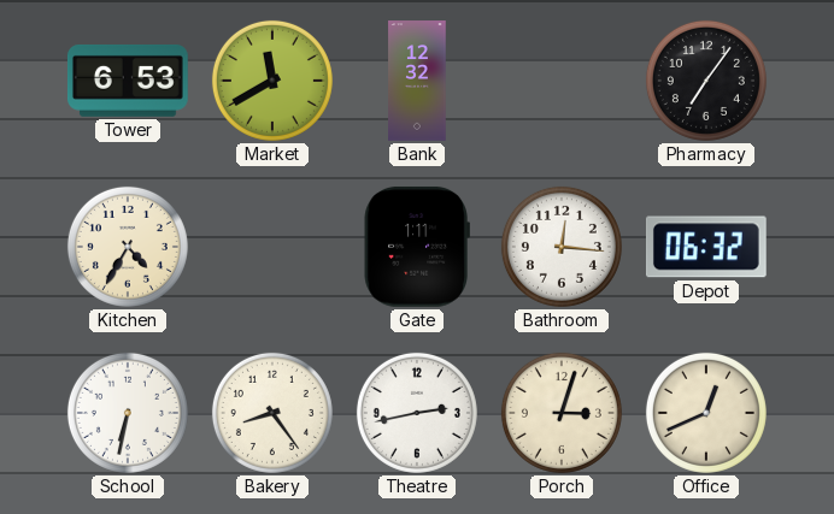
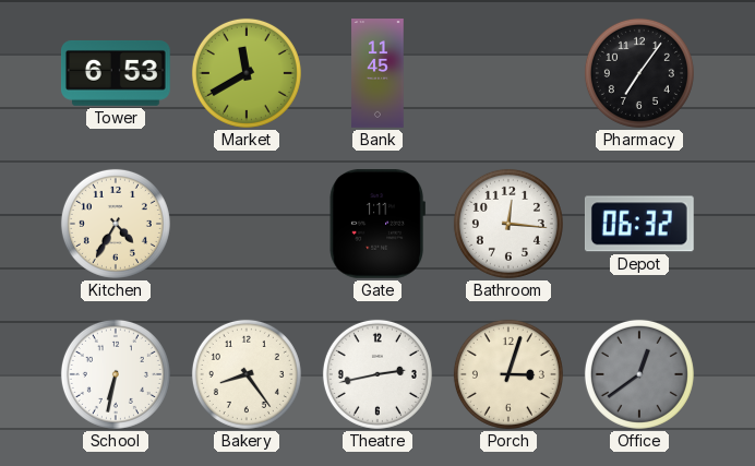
Bank: 12:32 -> 11:45
Office: 12:41 -> 12:39
Office dial: cream -> grey
